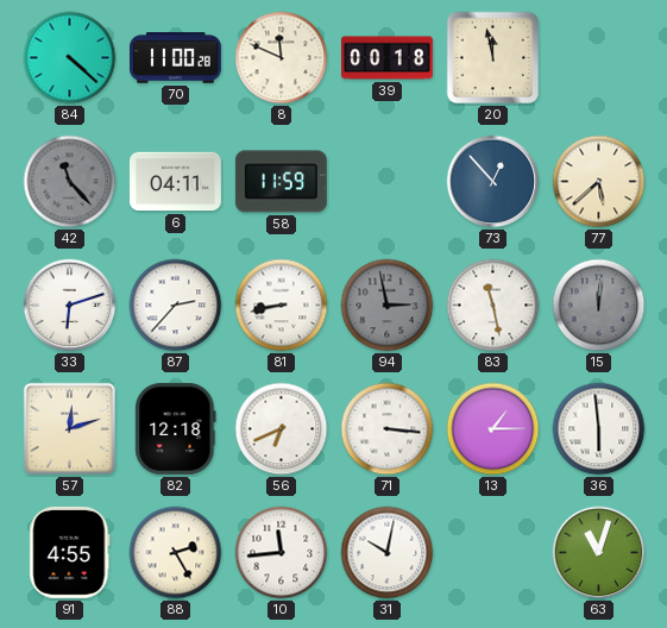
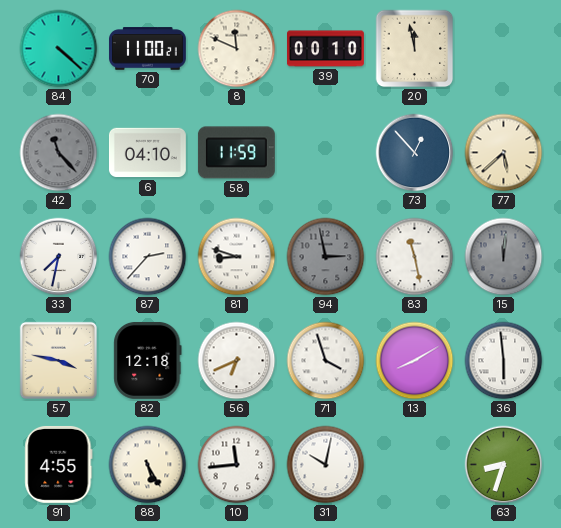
70: 11:00:28 -> 11:00:21
39: 00:18 -> 00:10
6: 04:11 -> 04:10
33: 6:12 -> 7:32
81: 8:43 -> 8:48
57: 12:12 -> 3:47
71: 3:16 -> 3:57
13: 1:15 -> 8:10
88: 2:25 -> 5:25
63: 11:03 -> 8:33
